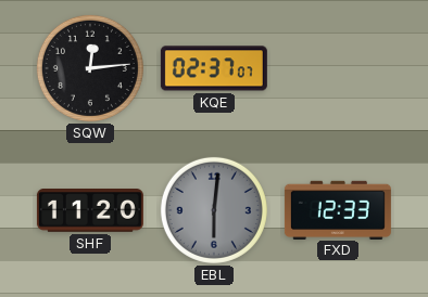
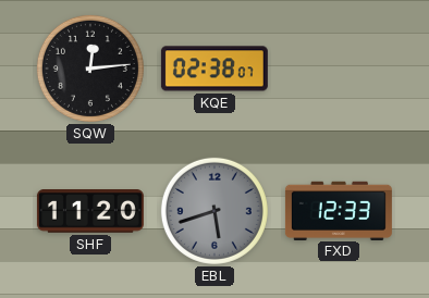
KQE: 02:37 -> 02:38
EBL: 6:01 -> 5:42
